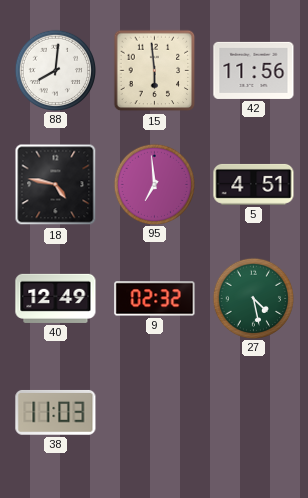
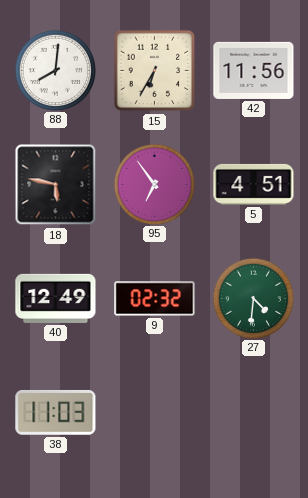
15: 5:59 -> 6:35
18: 4:47 -> 5:47
95: 6:59 -> 6:54
27: 4:28 -> 4:31
